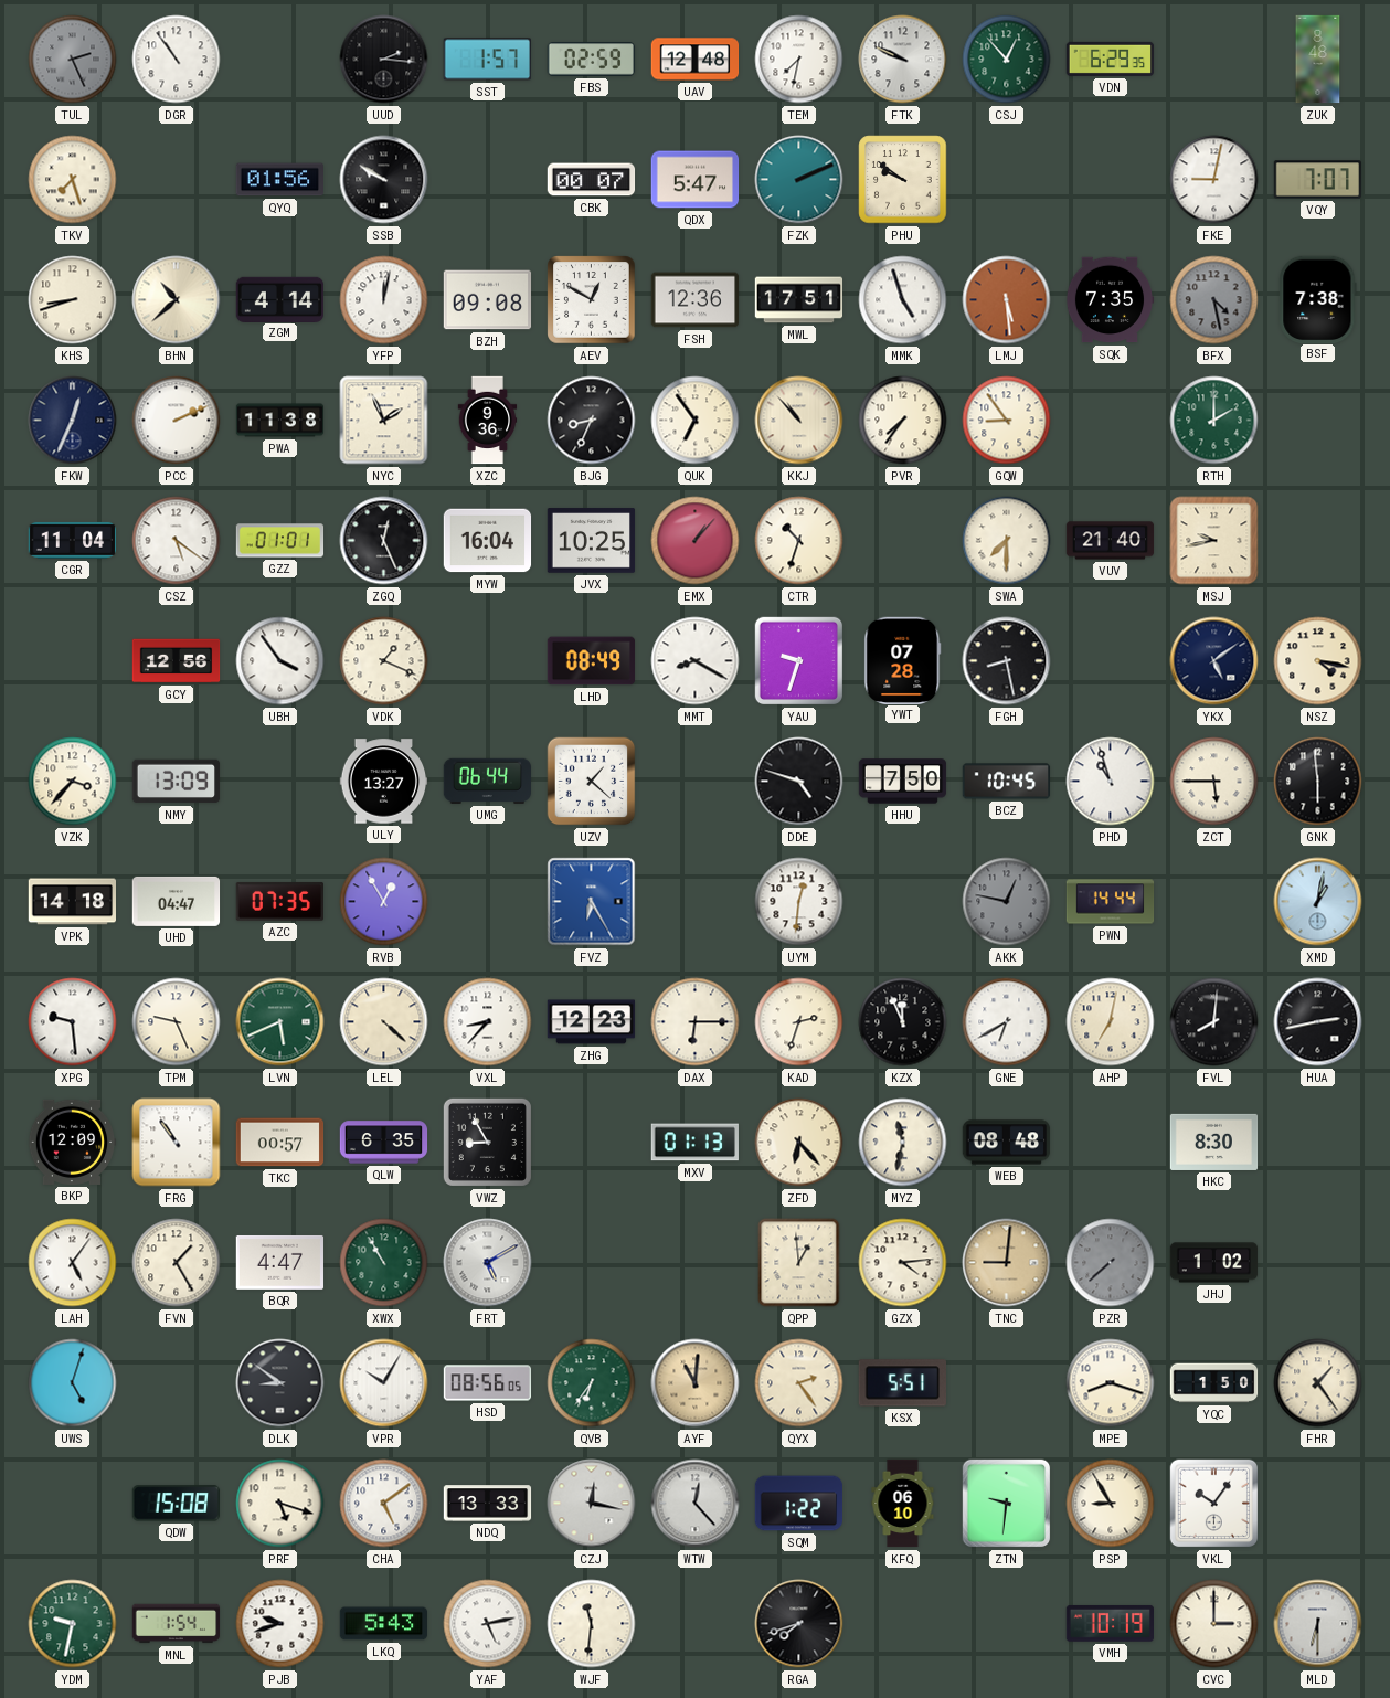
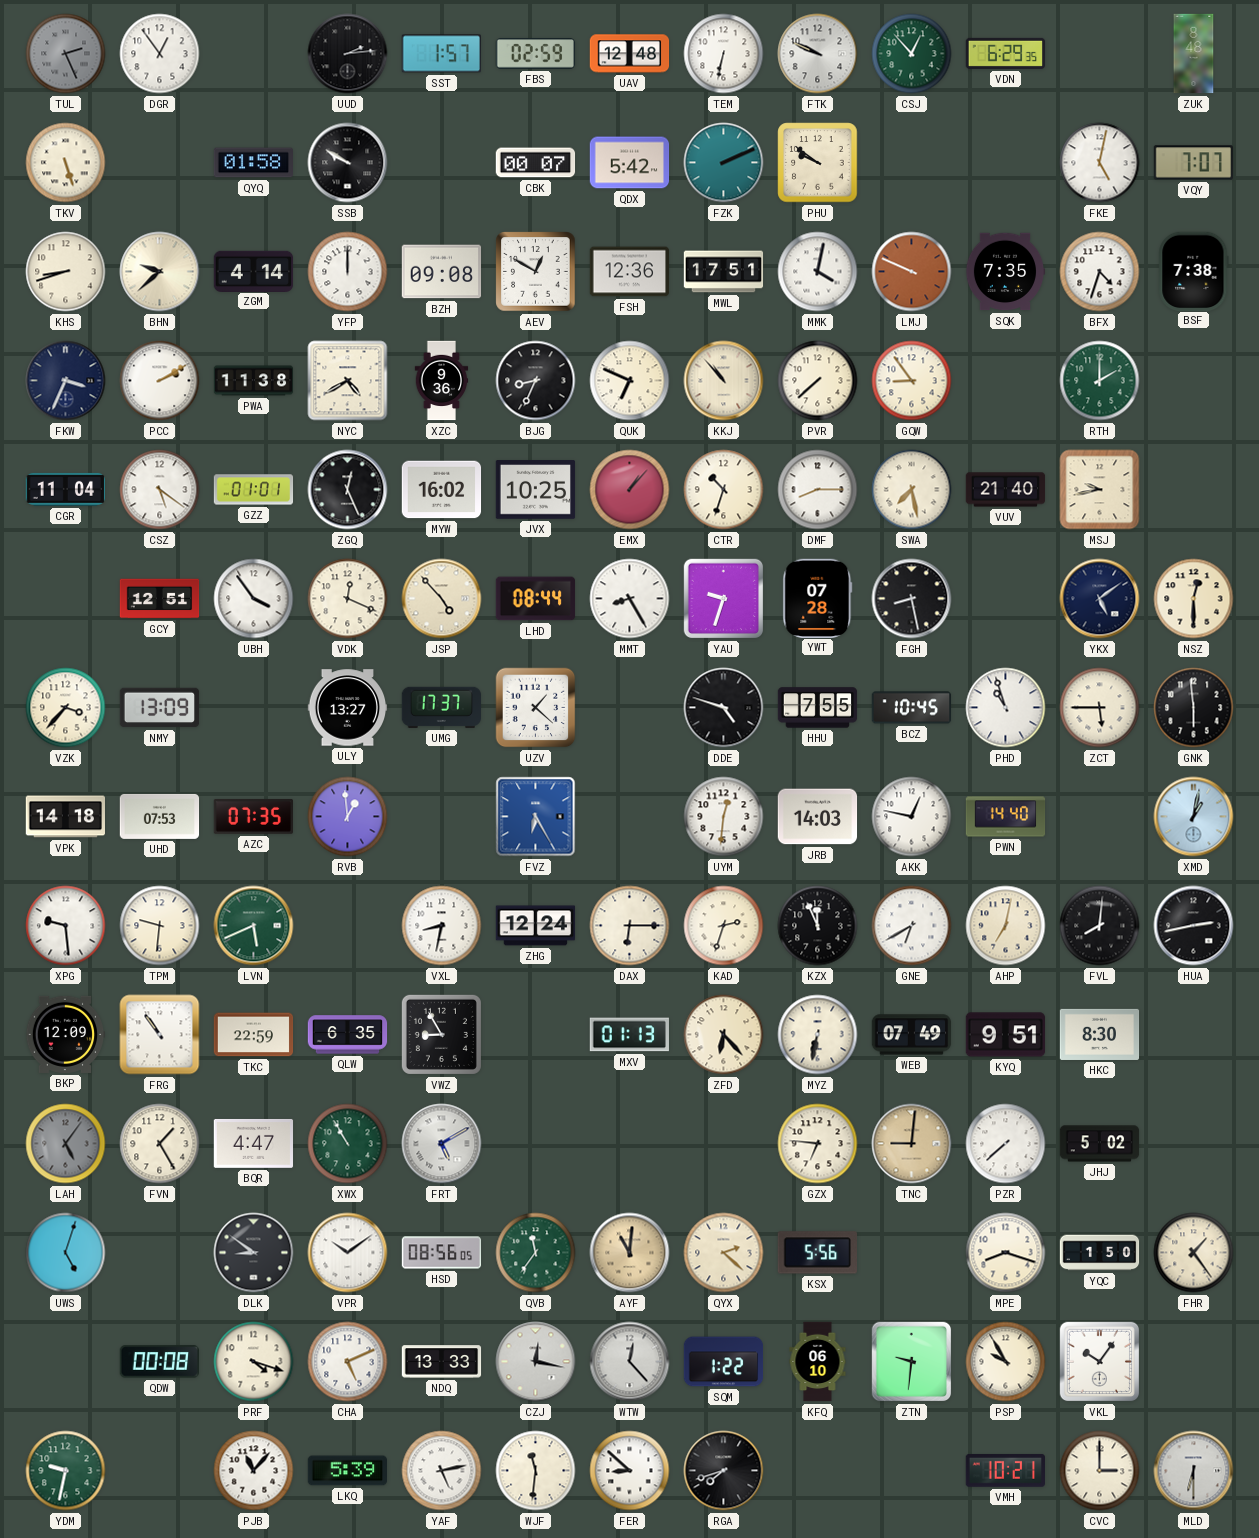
DGR: 10:54 -> 12:54
UUD: 2:16 -> 2:14
TEM: 7:32 -> 6:32
TKV: 7:27 -> 5:27
QYQ: 01:56 -> 01:58
QDX: 5:47 -> 5:42
FKE: 9:02 -> 5:02
BHN: 10:38 -> 9:38
YFP: 12:02 -> 12:00
MMK: 4:57 -> 4:02
LMJ: 5:29 -> 9:49
BFX: 4:28 -> 4:33
BFX dial: grey -> white
FKW: 12:34 -> 3:34
PCC: 2:11 -> 2:10
NYC: 1:56 -> 4:40
QUK: 6:54 -> 6:49
PVR: 7:36 -> 7:38
MYW: 16:04 -> 16:02
DMF: none -> 8:15
SWA: 7:30 -> 7:28
GCY: 12:56 -> 12:51
VDK: 1:19 -> 12:19
JSP: none -> 4:53
LHD: 08:49 -> 08:44
MMT: 8:20 -> 8:25
NSZ: 4:17 -> 12:30
UMG: 06:44 -> 17:37
HHU: 7:50 -> 7:55
UHD: 04:47 -> 07:53
RVB: 12:55 -> 12:59
JRB: none -> 14:03
AKK dial: grey -> white
PWN: 14:44 -> 14:40
TPM: 9:26 -> 9:31
LEL: 4:22 -> none
VXL: 8:37 -> 8:32
ZHG: 12:23 -> 12:24
TKC: 00:57 -> 22:59
MYZ: 11:32 -> 6:32
WEB: 08:48 -> 07:49
KYQ: none -> 9:51
LAH dial: white -> grey
QPP: 12:59 -> none
GZX: 4:14 -> 6:46
PZR dial: grey -> white
JHJ: 1:02 -> 5:02
VPR: 10:05 -> 10:09
QVB: 6:36 -> 11:36
QYX: 2:24 -> 2:22
KSX: 5:51 -> 5:56
QDW: 15:08 -> 00:08
PRF: 5:18 -> 4:18
CHA: 5:09 -> 5:11
PSP: 8:55 -> 9:55
MNL: 1:54 -> none
PJB: 9:42 -> 11:07
LKQ: 5:43 -> 5:39
FER: none -> 8:52
VMH: 10:19 -> 10:21
